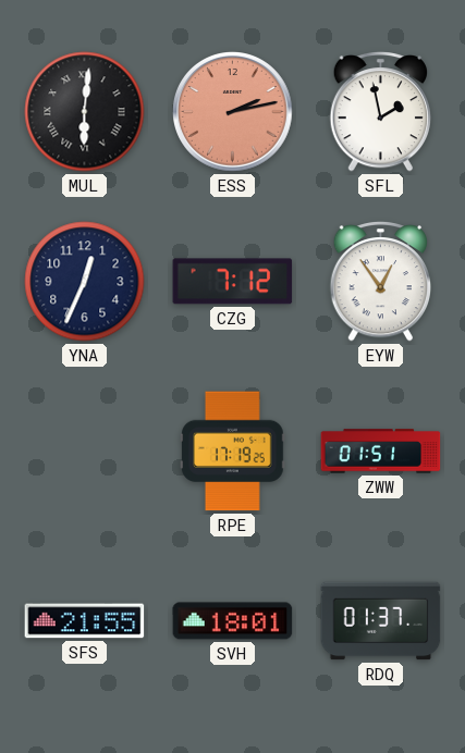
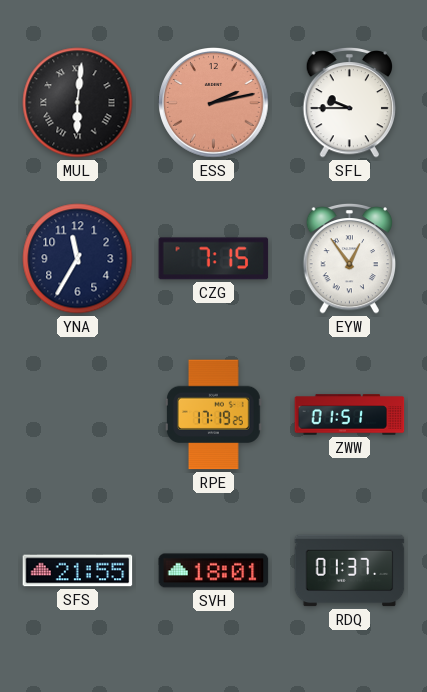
SFL: 1:58 -> 9:45
YNA: 12:34 -> 11:35
CZG: 7:12 -> 7:15
